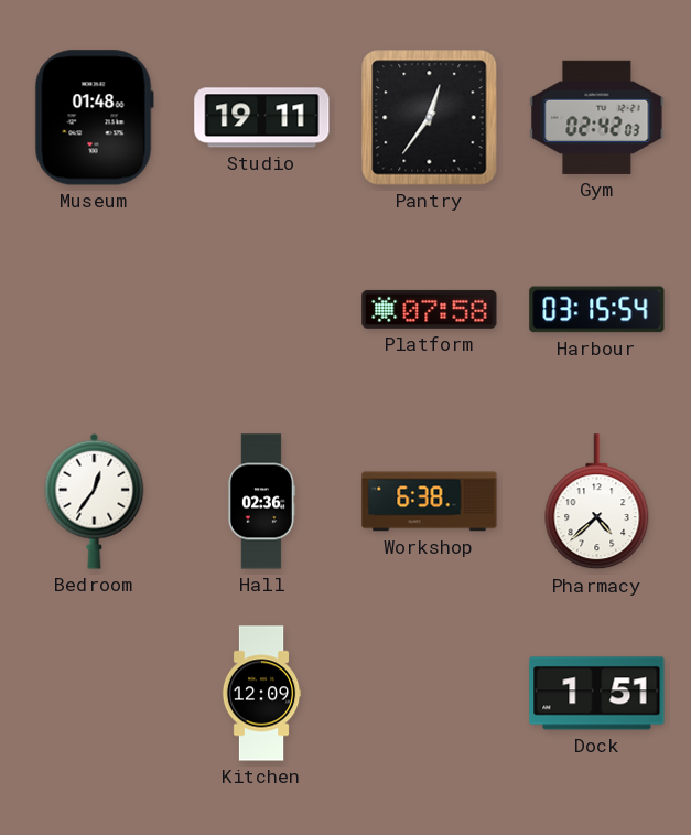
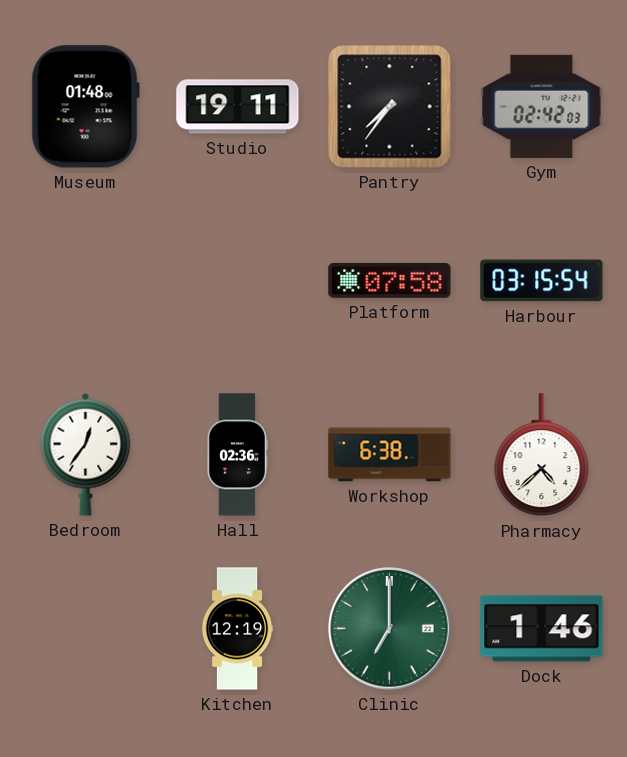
Pantry: 12:36 -> 7:36
Kitchen: 12:09 -> 12:19
Clinic: none -> 7:00
Dock: 1:51 -> 1:46
